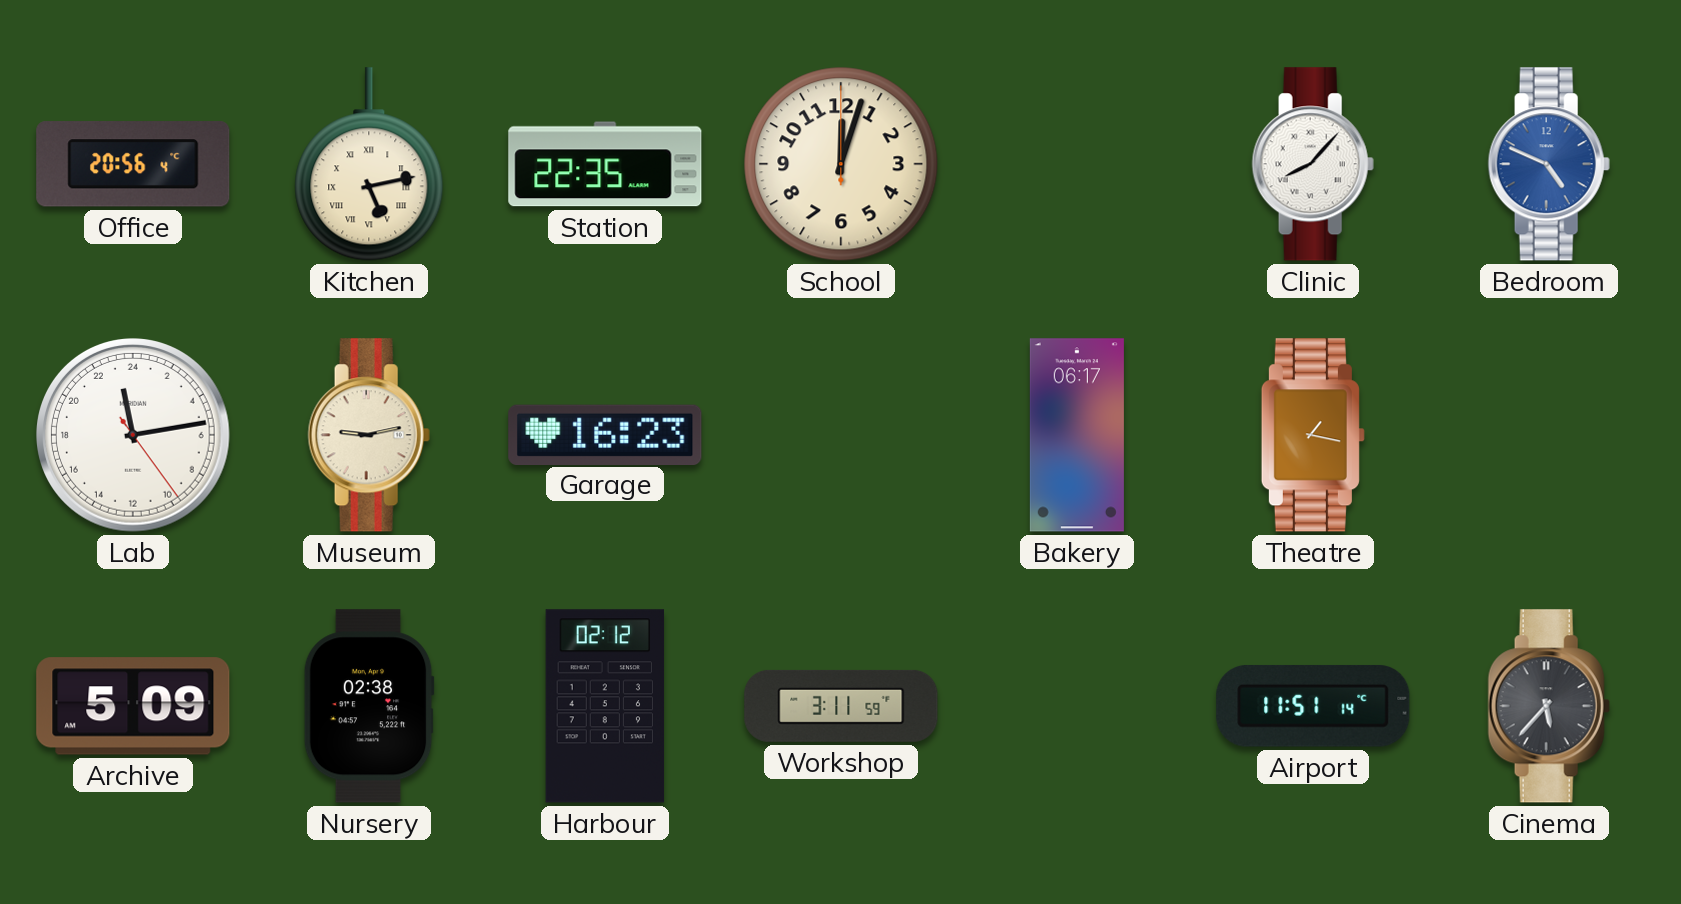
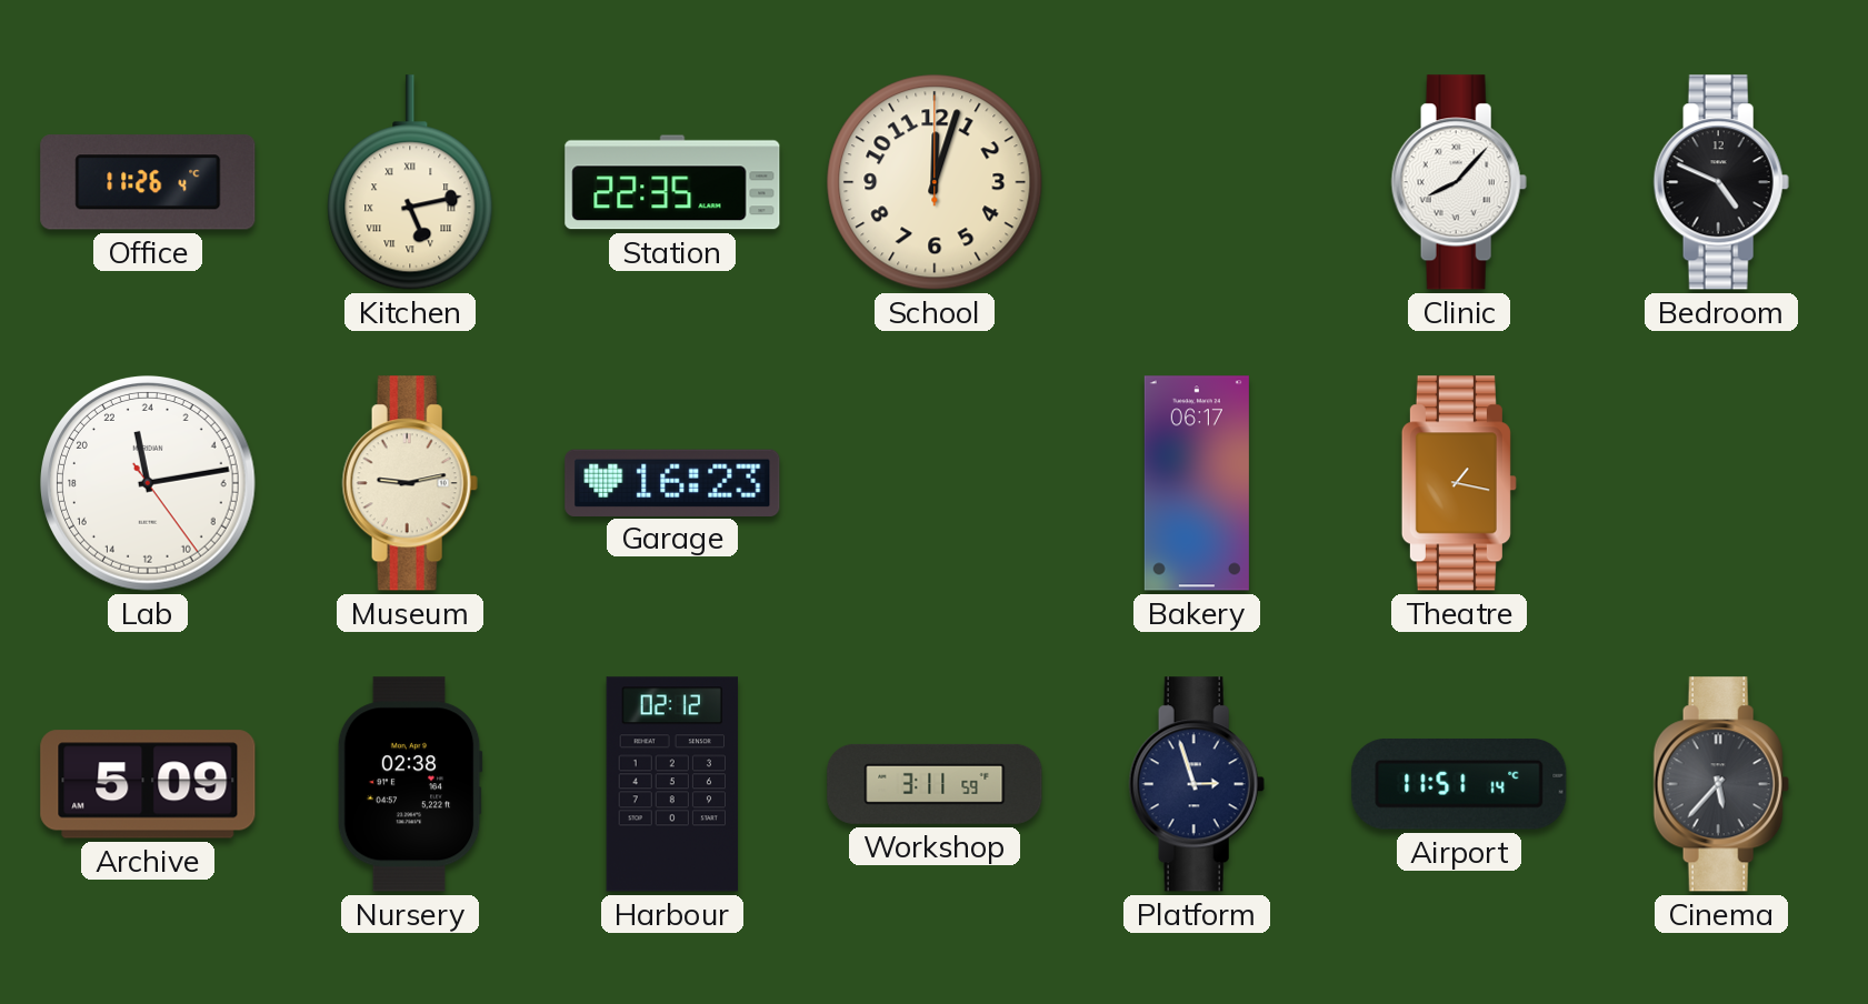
Office: 20:56 -> 11:26
Bedroom dial: blue -> black
Platform: none -> 2:57
